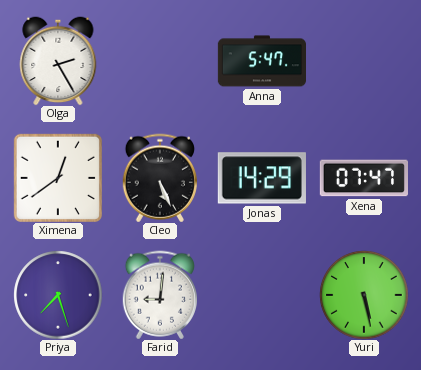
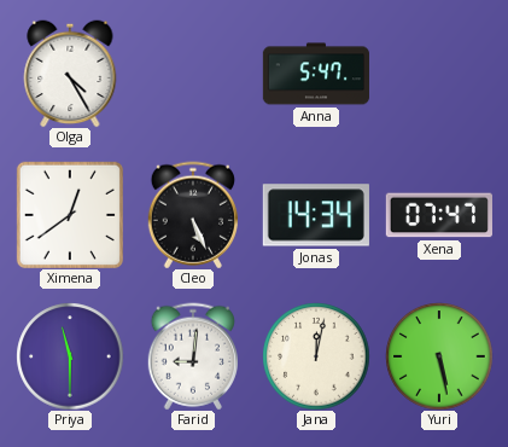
Olga: 2:25 -> 4:25
Jonas: 14:29 -> 14:34
Priya: 7:27 -> 11:30
Jana: none -> 12:02
